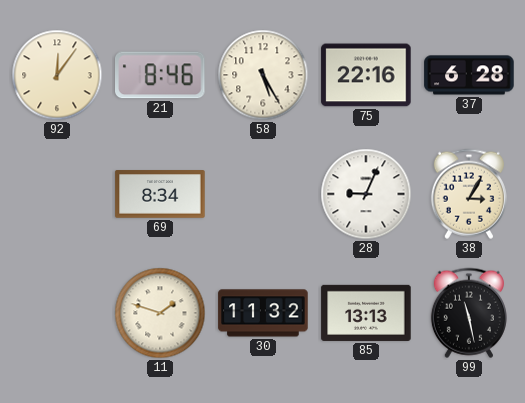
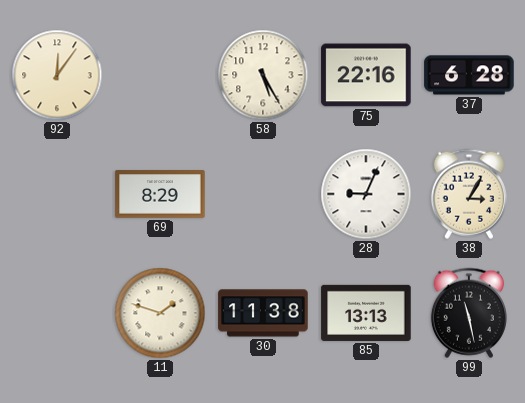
21: 8:46 -> none
69: 8:34 -> 8:29
30: 11:32 -> 11:38
